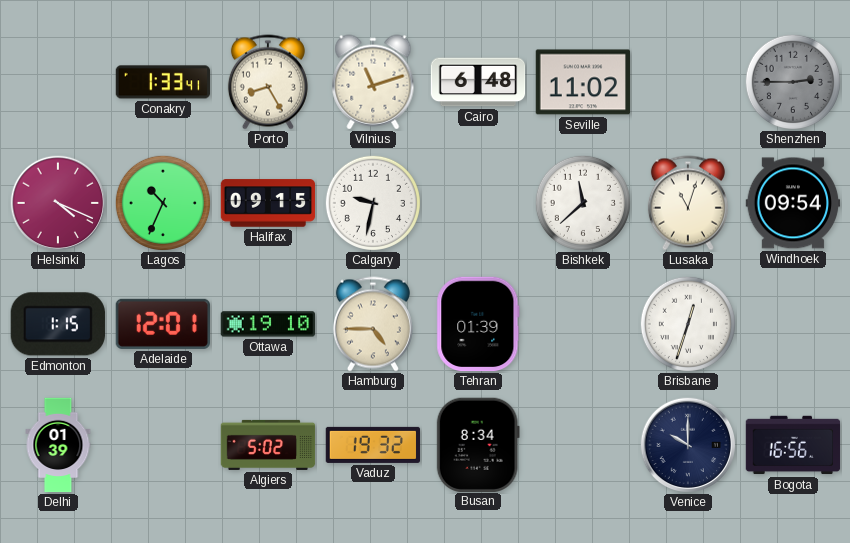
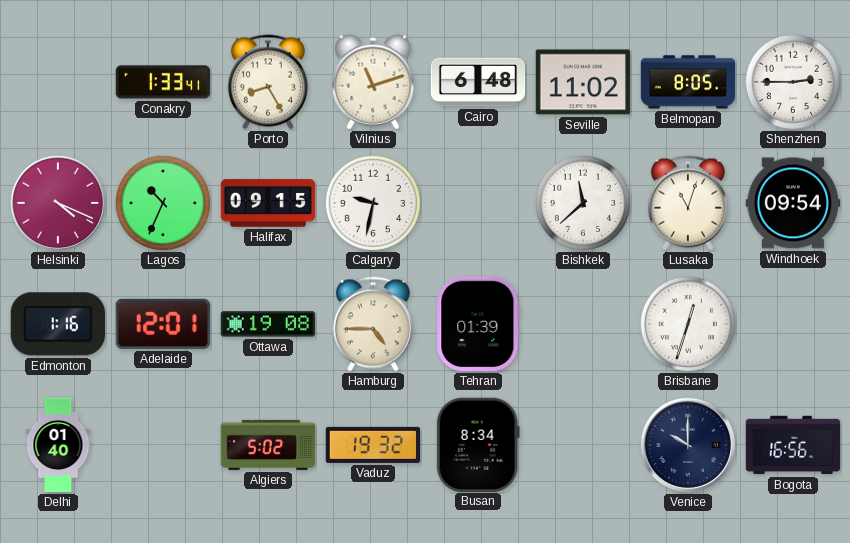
Belmopan: none -> 8:05
Shenzhen dial: grey -> white
Edmonton: 1:15 -> 1:16
Ottawa: 19:10 -> 19:08
Delhi: 01:39 -> 01:40
